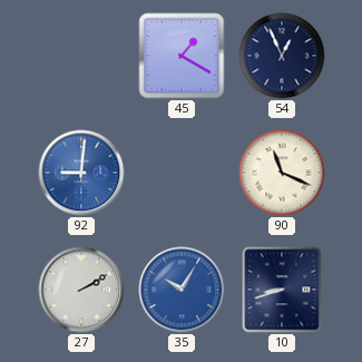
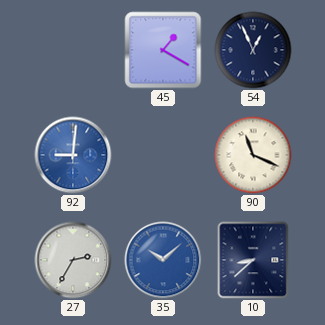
27: 2:10 -> 2:35
35: 10:05 -> 10:08
10: 8:42 -> 8:38
